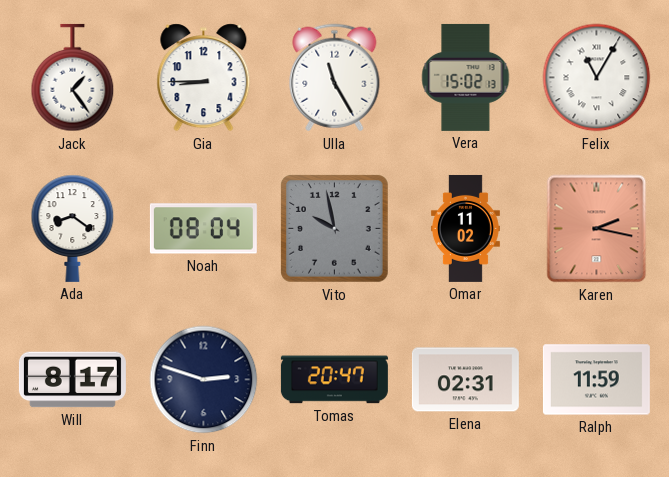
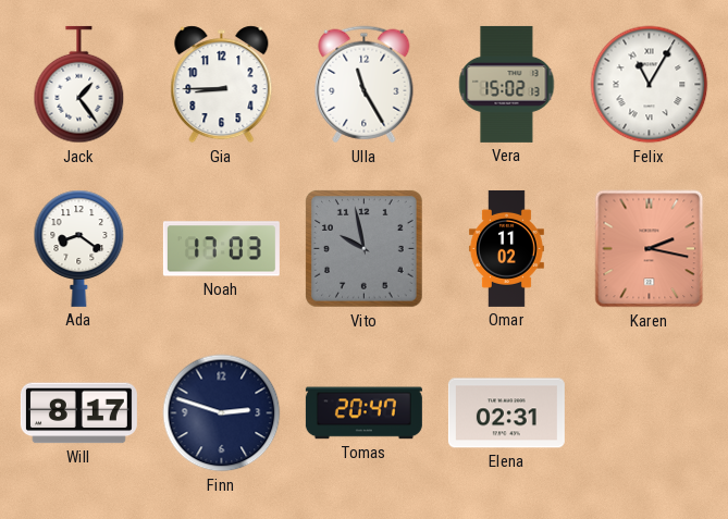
Noah: 08:04 -> 17:03
Ralph: 11:59 -> none
